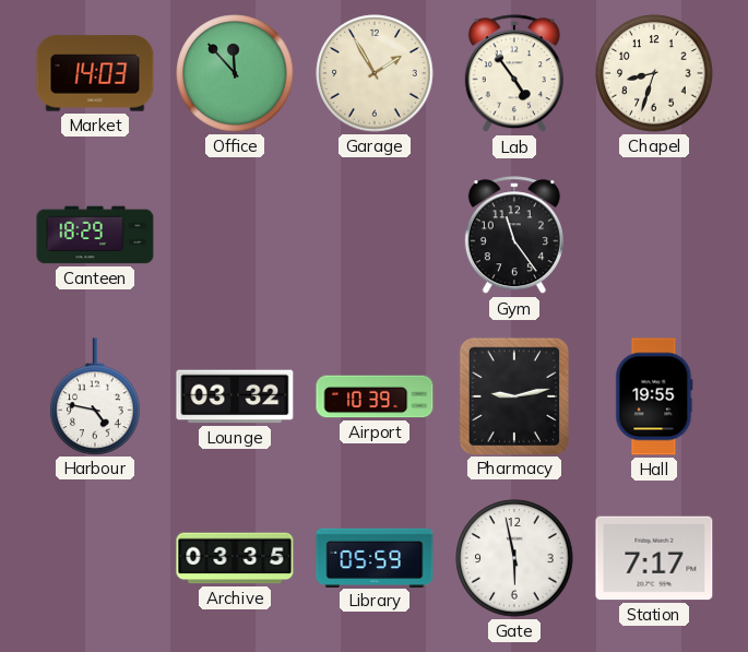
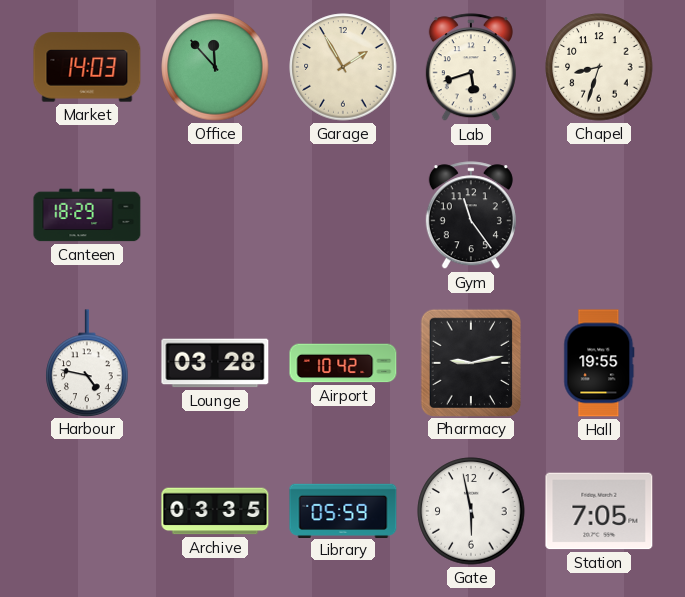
Lab: 4:54 -> 5:42
Lounge: 03:32 -> 03:28
Airport: 10:39 -> 10:42
Station: 7:17 -> 7:05
